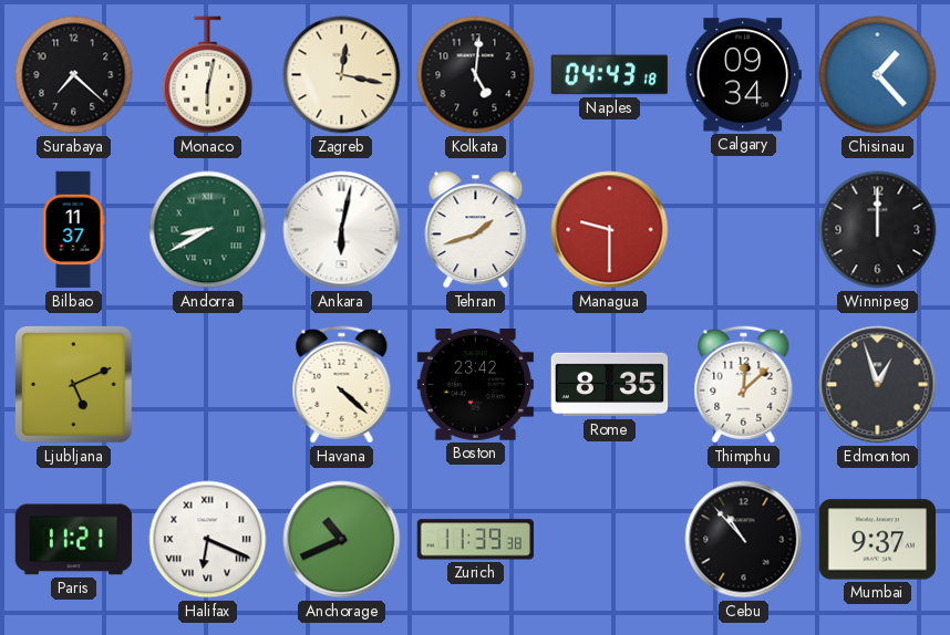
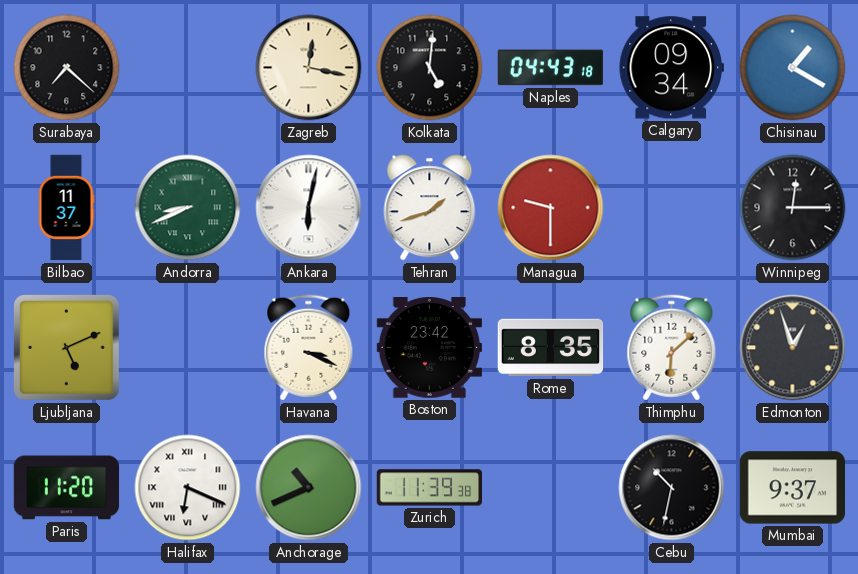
Monaco: 6:02 -> none
Chisinau: 1:23 -> 1:20
Andorra: 8:40 -> 8:41
Winnipeg: 12:00 -> 12:15
Havana: 4:22 -> 3:19
Thimphu: 12:08 -> 6:08
Paris: 11:21 -> 11:20
Cebu: 10:53 -> 10:32
